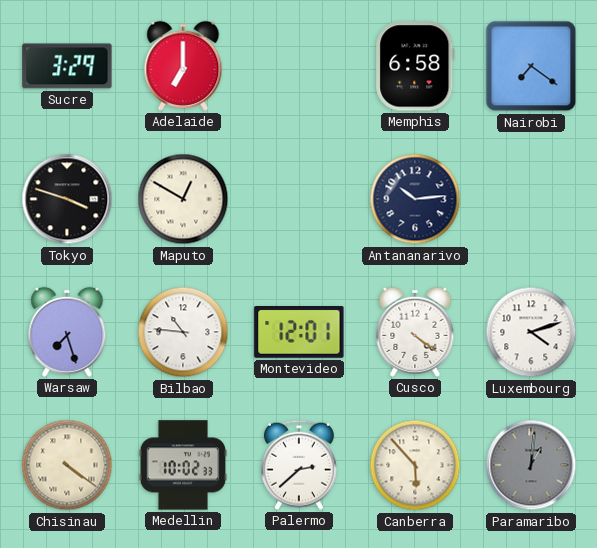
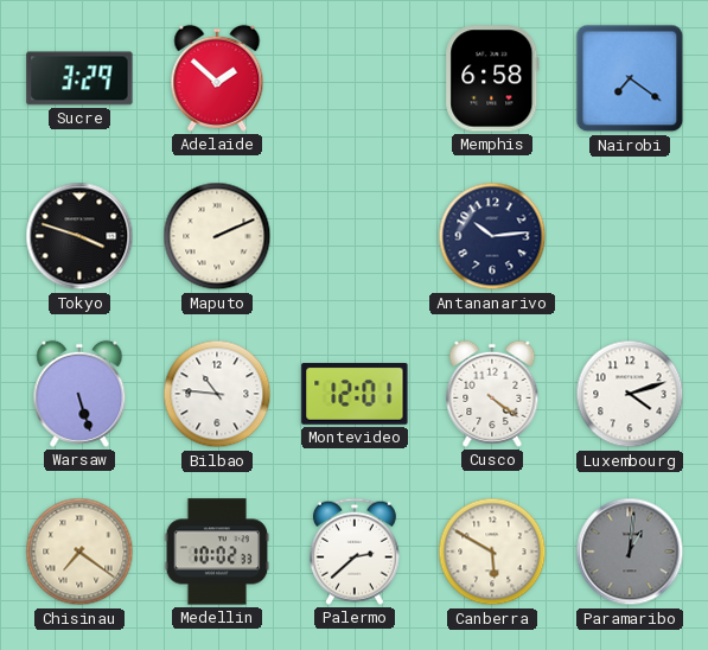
Adelaide: 7:00 -> 1:52
Maputo: 12:50 -> 2:11
Warsaw: 7:27 -> 5:27
Chisinau: 4:21 -> 7:21
Canberra: 5:53 -> 5:50
